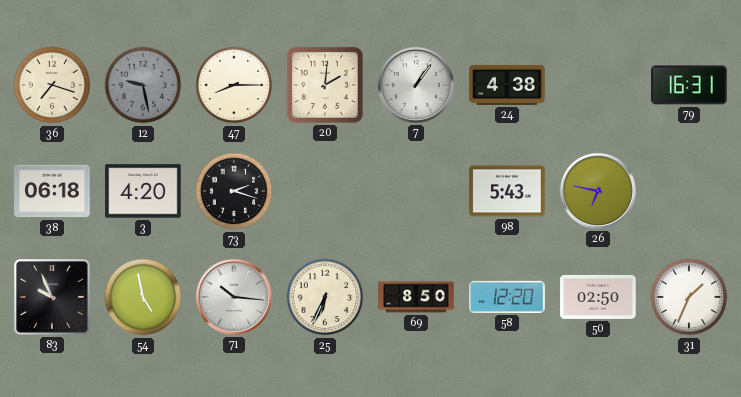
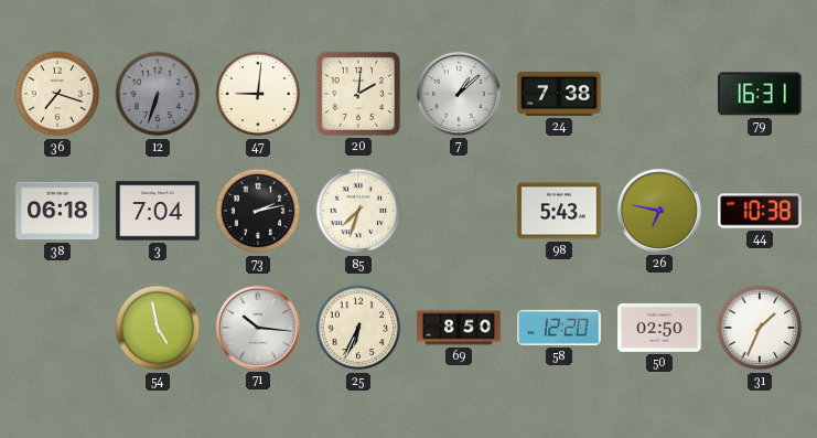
12: 9:28 -> 6:33
47: 8:15 -> 9:01
7: 1:06 -> 1:08
24: 4:38 -> 7:38
3: 4:20 -> 7:04
73: 2:18 -> 2:13
85: none -> 7:33
44: none -> 10:38
83: 9:56 -> none
